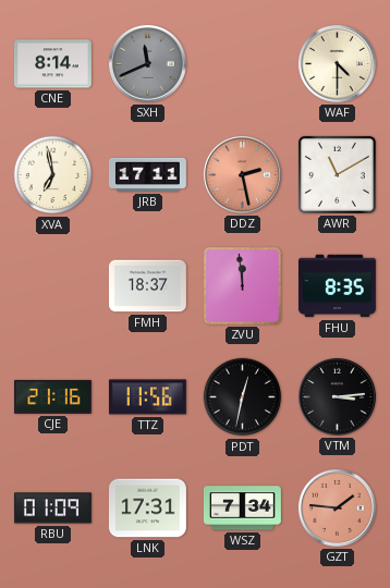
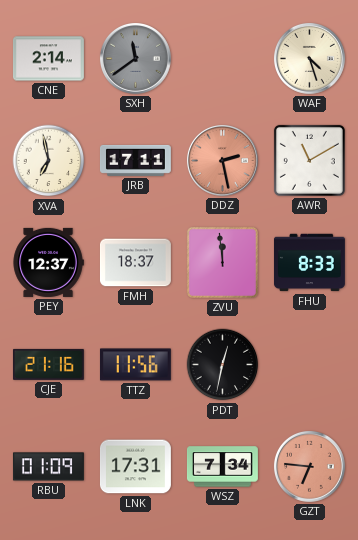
CNE: 8:14 -> 2:14
SXH: 11:41 -> 11:39
WAF: 4:30 -> 4:27
PEY: none -> 12:37
FHU: 8:35 -> 8:33
VTM: 3:14 -> none
GZT: 1:46 -> 6:46
